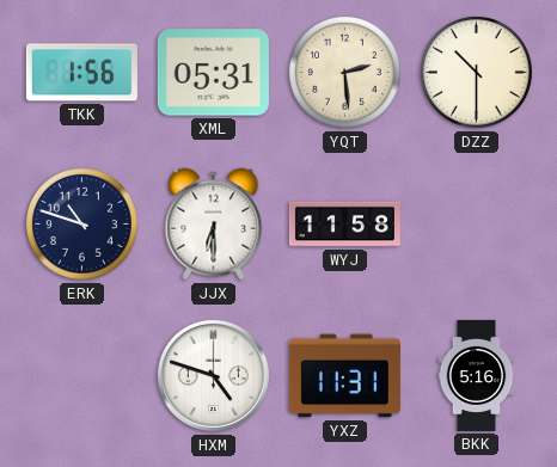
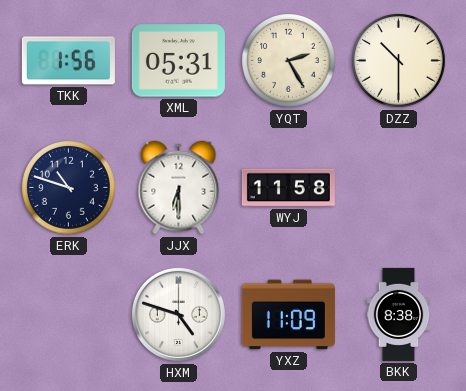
YQT: 2:29 -> 2:25
YXZ: 11:31 -> 11:09
BKK: 5:16 -> 8:38
